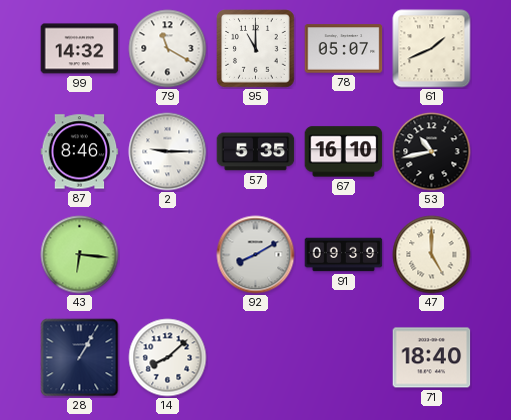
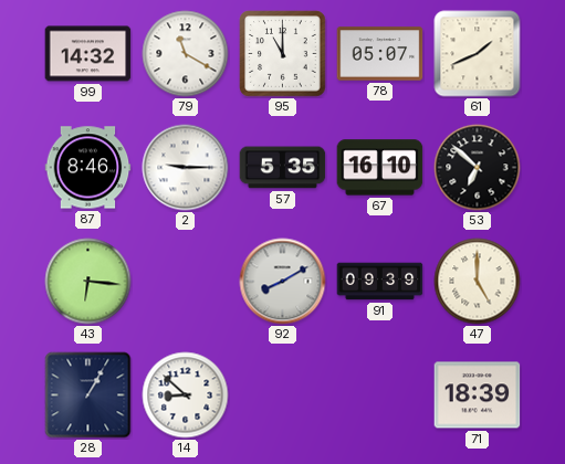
53: 10:43 -> 6:52
14: 8:08 -> 8:52
71: 18:40 -> 18:39
